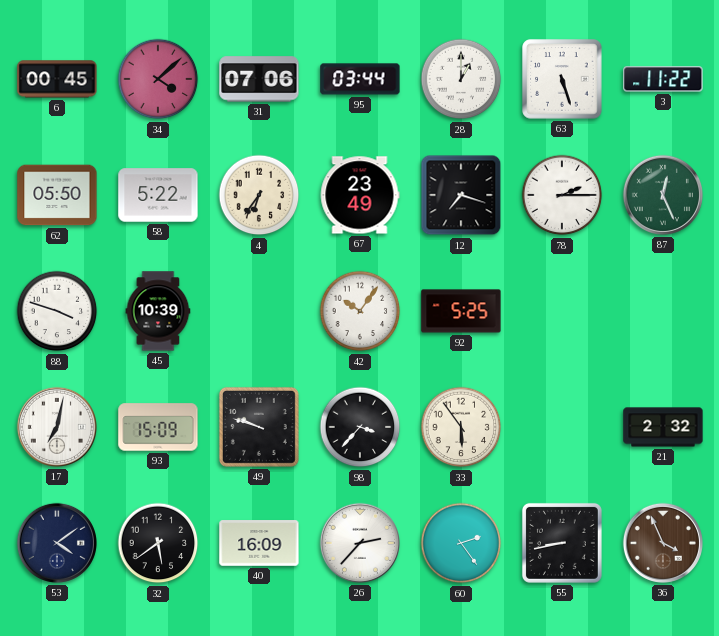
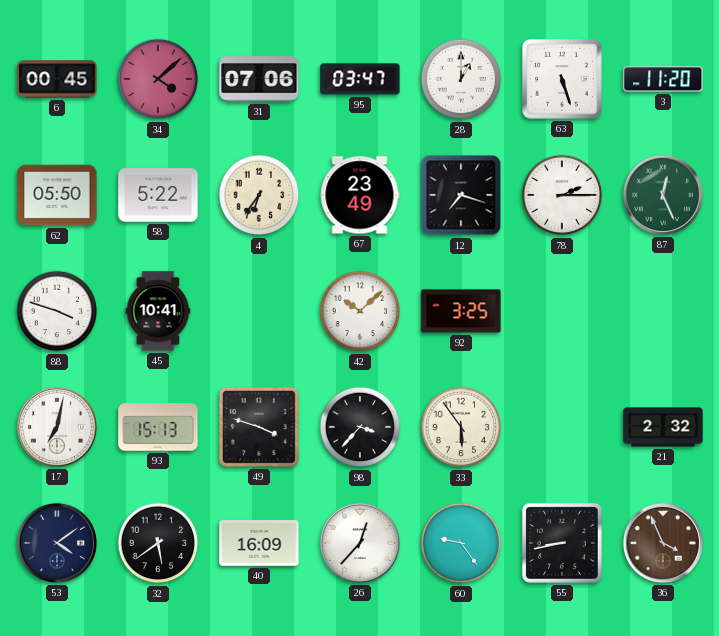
95: 03:44 -> 03:47
3: 11:22 -> 11:20
45: 10:39 -> 10:41
42: 10:06 -> 10:08
92: 5:25 -> 3:25
93: 15:09 -> 15:13
49: 9:48 -> 3:48
26: 2:37 -> 12:37
60: 2:24 -> 9:24
